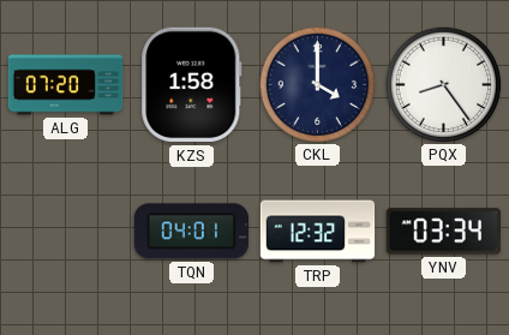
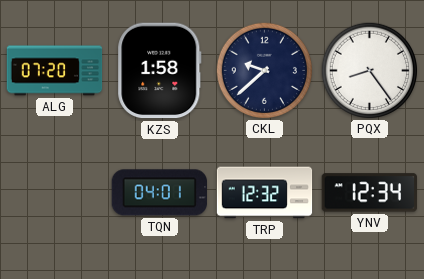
CKL: 4:00 -> 9:38
YNV: 03:34 -> 12:34
